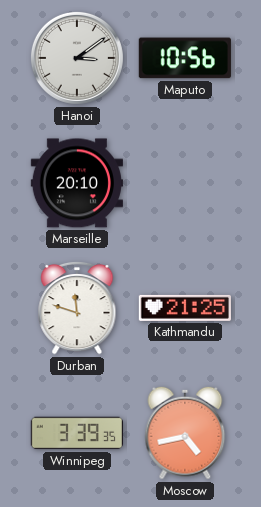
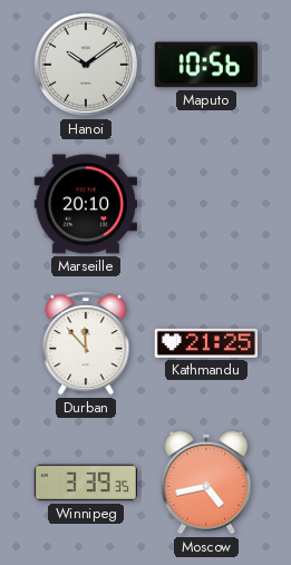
Hanoi: 3:09 -> 10:09
Durban: 11:48 -> 11:53
